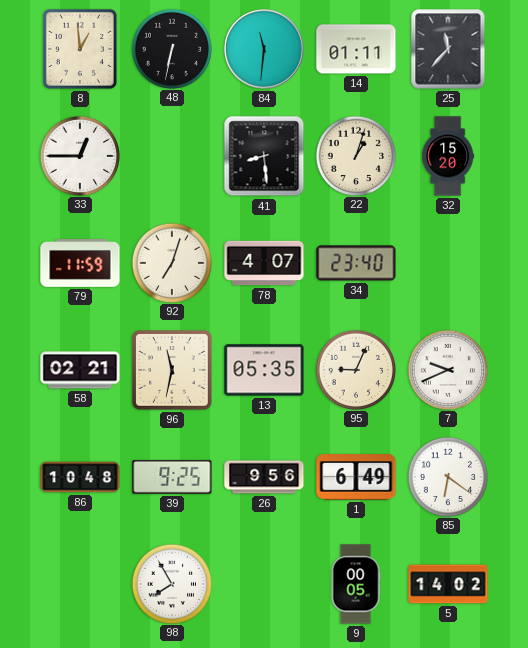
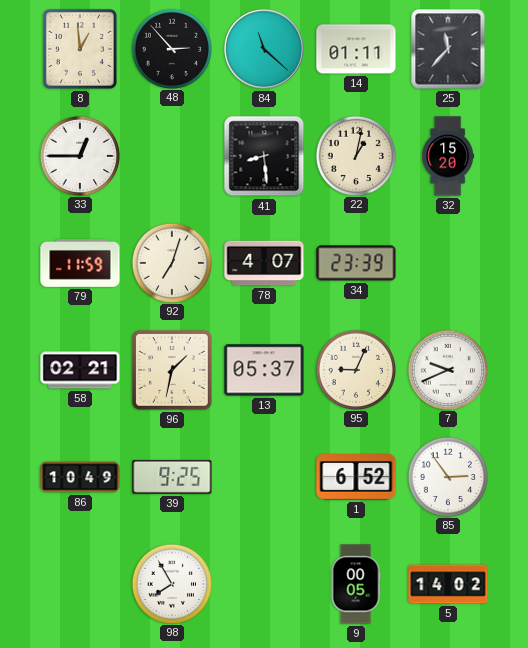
48: 6:32 -> 2:53
84: 11:31 -> 11:22
22: 1:03 -> 1:02
34: 23:40 -> 23:39
96: 11:32 -> 1:32
13: 05:35 -> 05:37
86: 10:48 -> 10:49
26: 9:56 -> none
1: 6:49 -> 6:52
85: 6:21 -> 2:54
